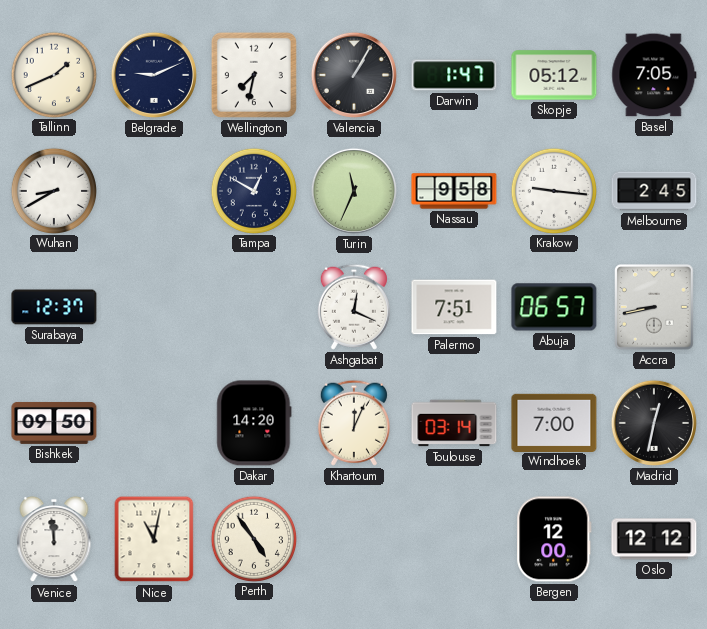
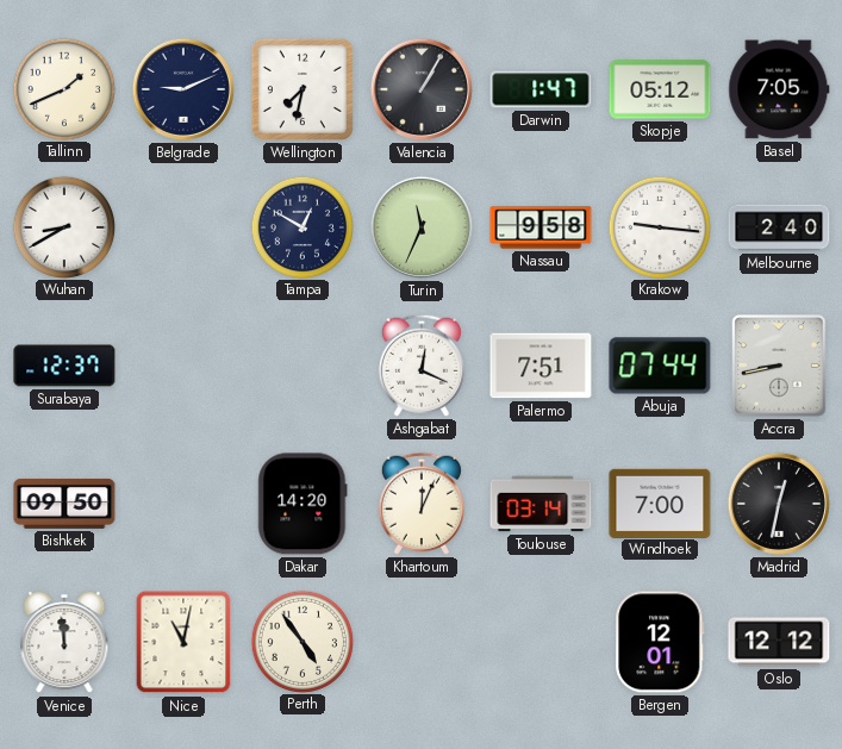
Melbourne: 2:45 -> 2:40
Abuja: 06:57 -> 07:44
Bergen: 12:00 -> 12:01
